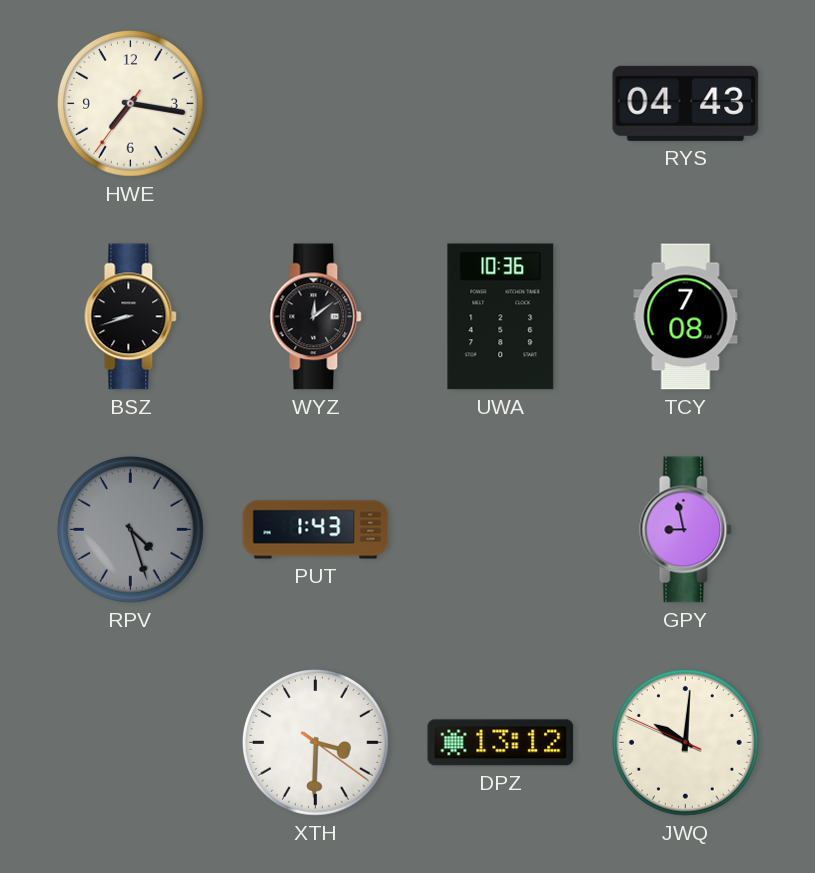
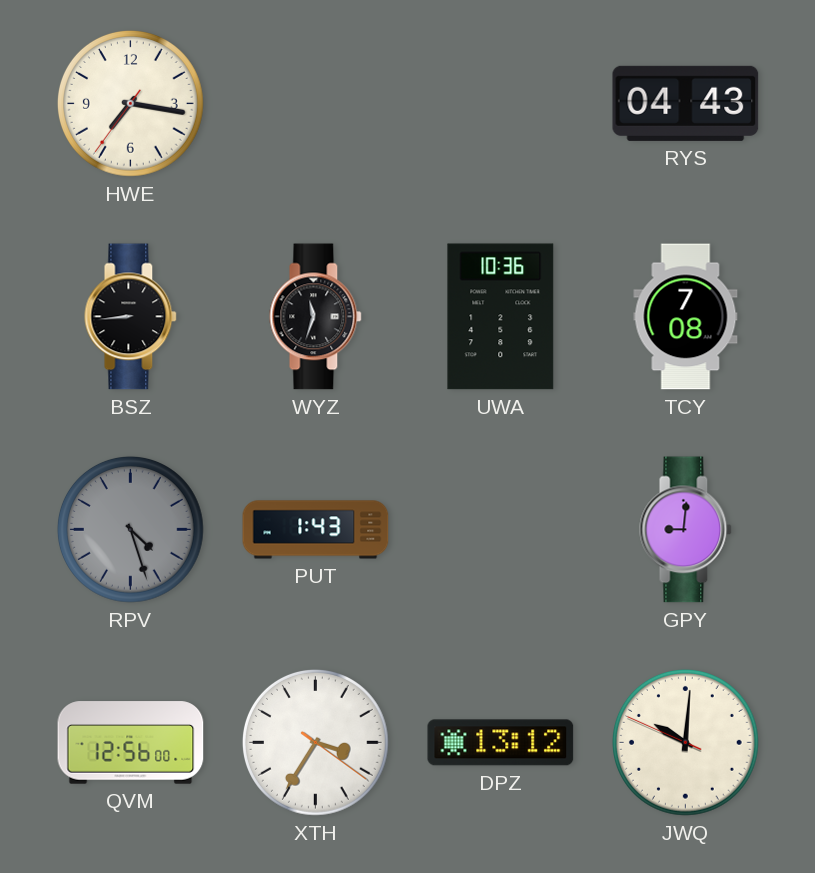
BSZ: 8:42 -> 8:44
WYZ: 12:09 -> 11:33
GPY: 8:58 -> 9:01
QVM: none -> 12:56
XTH: 3:30 -> 3:35
